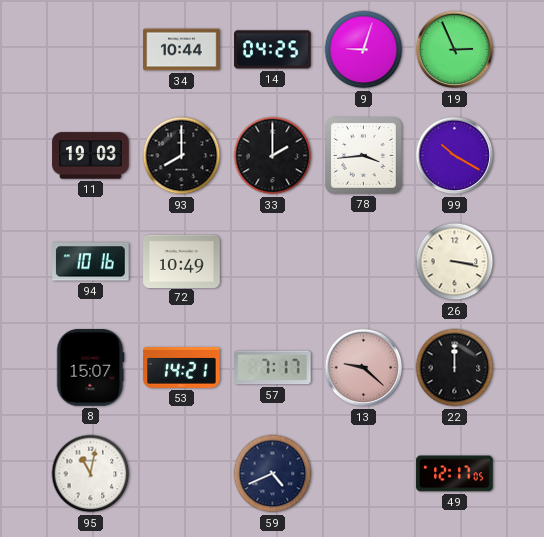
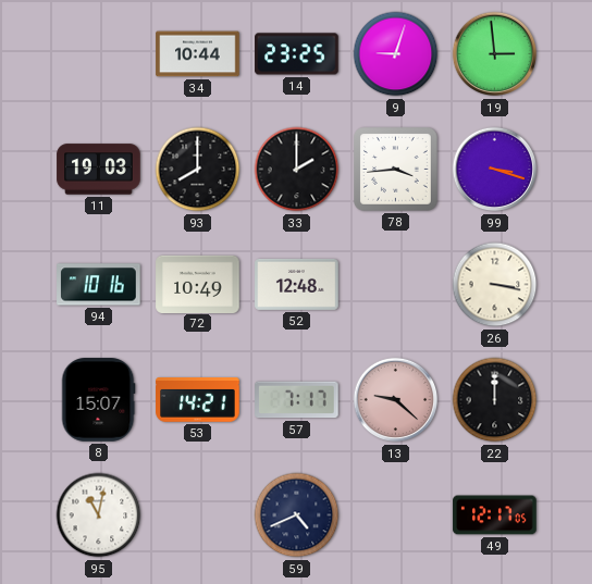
14: 04:25 -> 23:25
19: 2:56 -> 2:59
99: 10:20 -> 3:18
52: none -> 12:48
